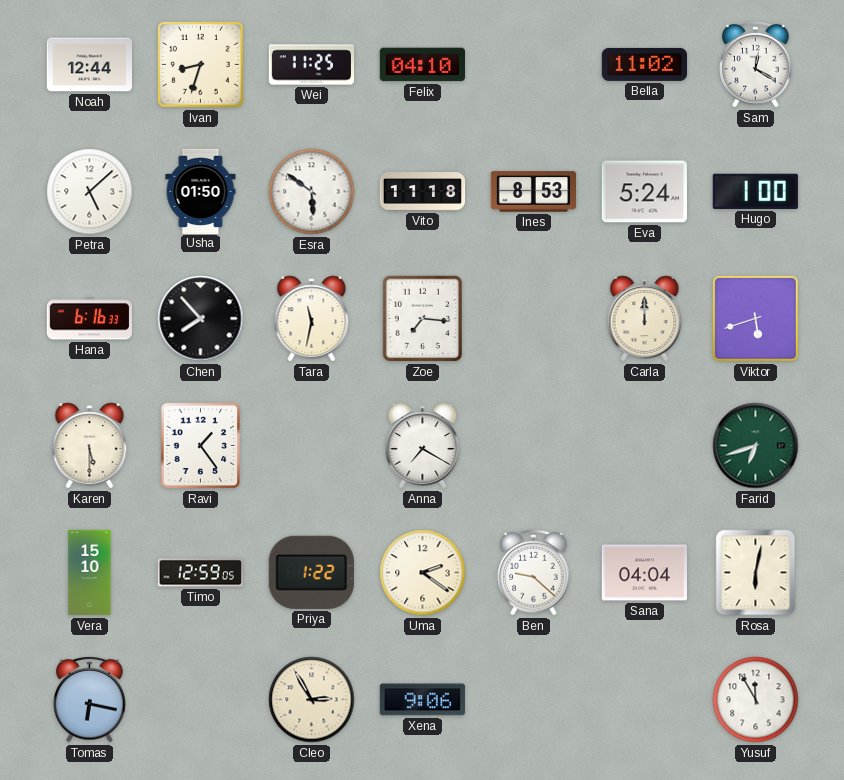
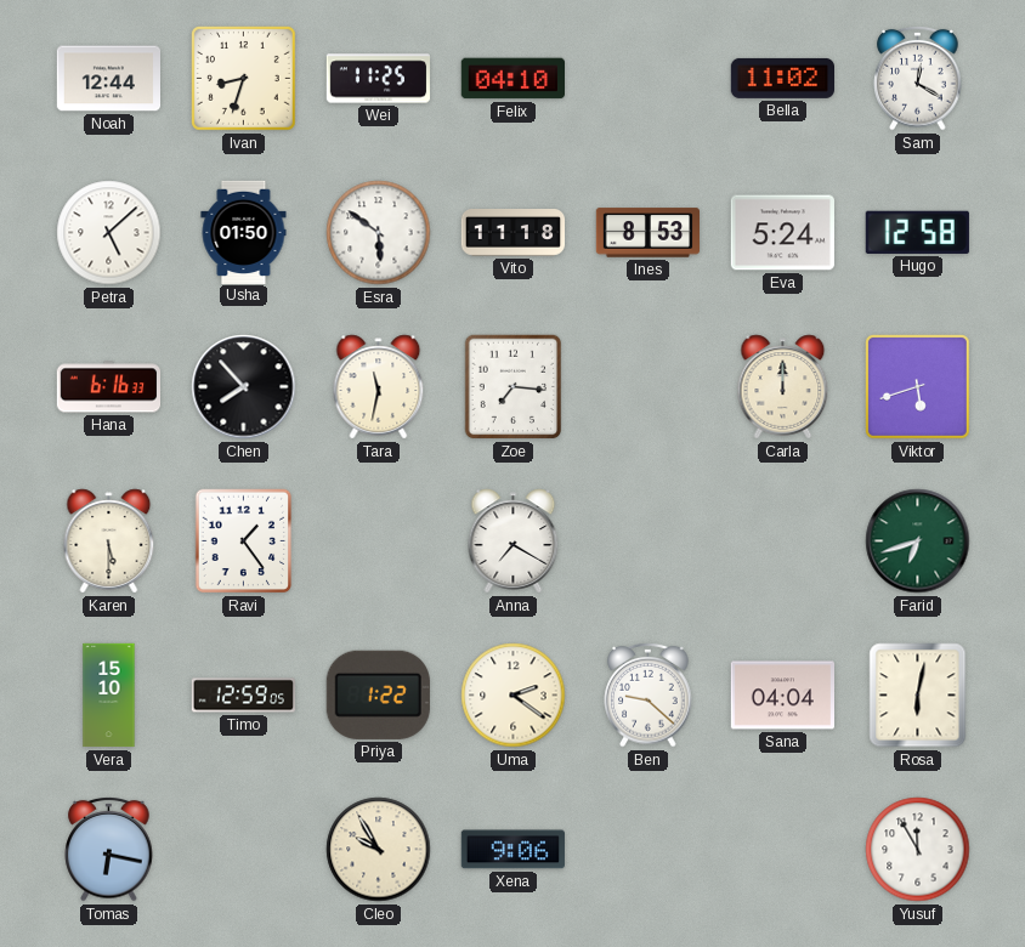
Hugo: 1:00 -> 12:58
Cleo: 2:55 -> 9:55
